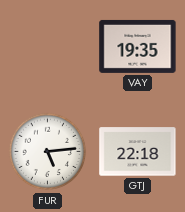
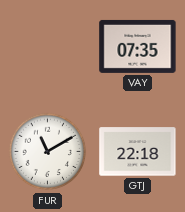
VAY: 19:35 -> 07:35
FUR: 5:14 -> 11:10
